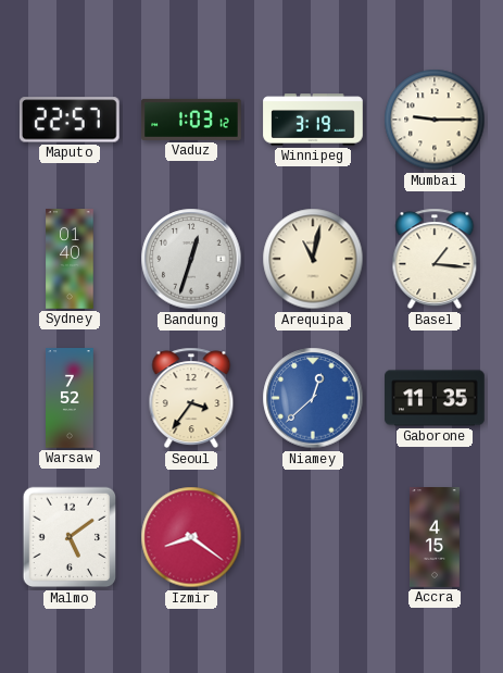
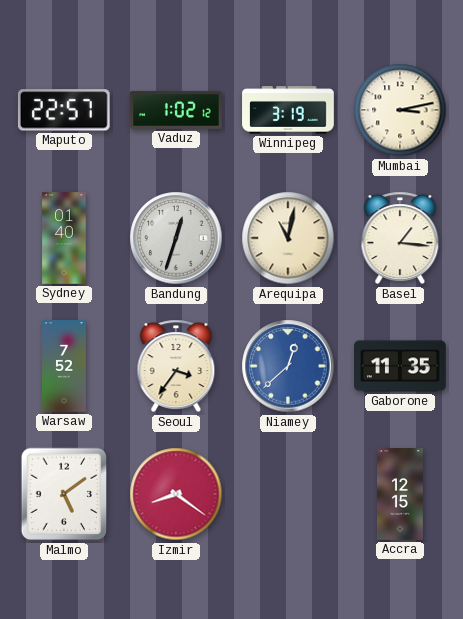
Vaduz: 1:03 -> 1:02
Mumbai: 9:15 -> 3:13
Accra: 4:15 -> 12:15
